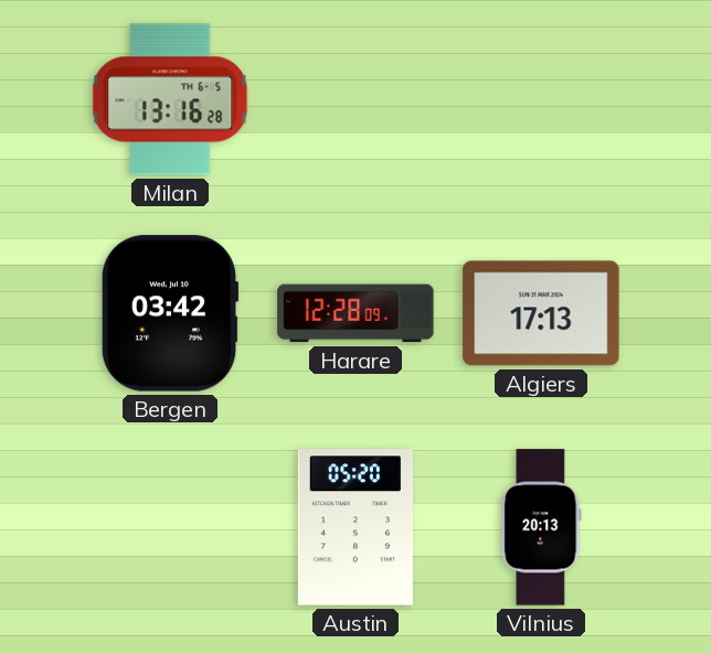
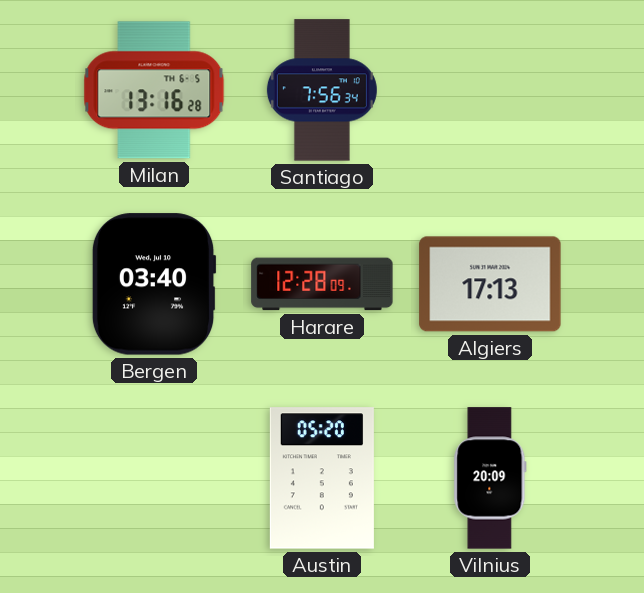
Santiago: none -> 7:56
Bergen: 03:42 -> 03:40
Vilnius: 20:13 -> 20:09
